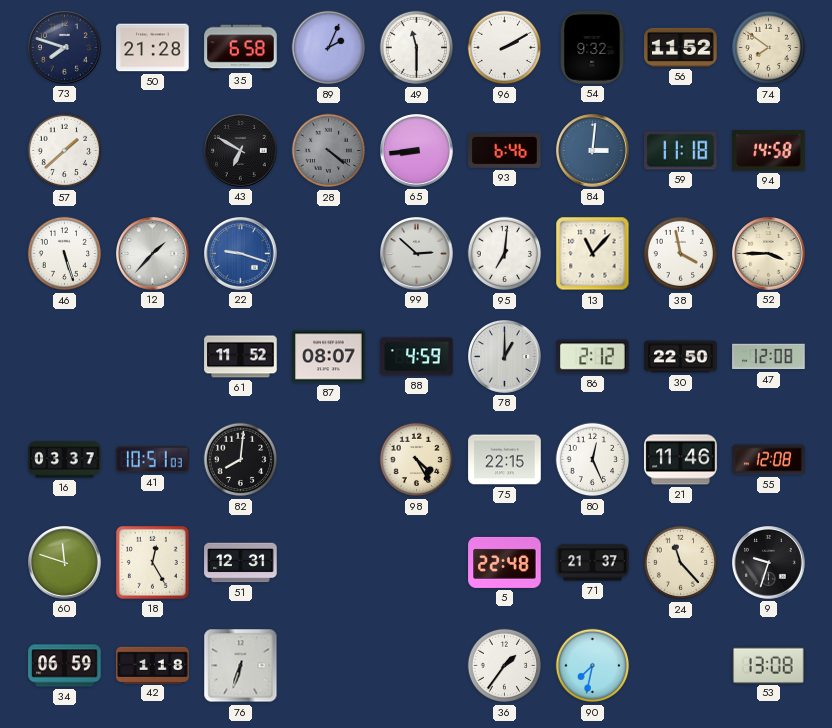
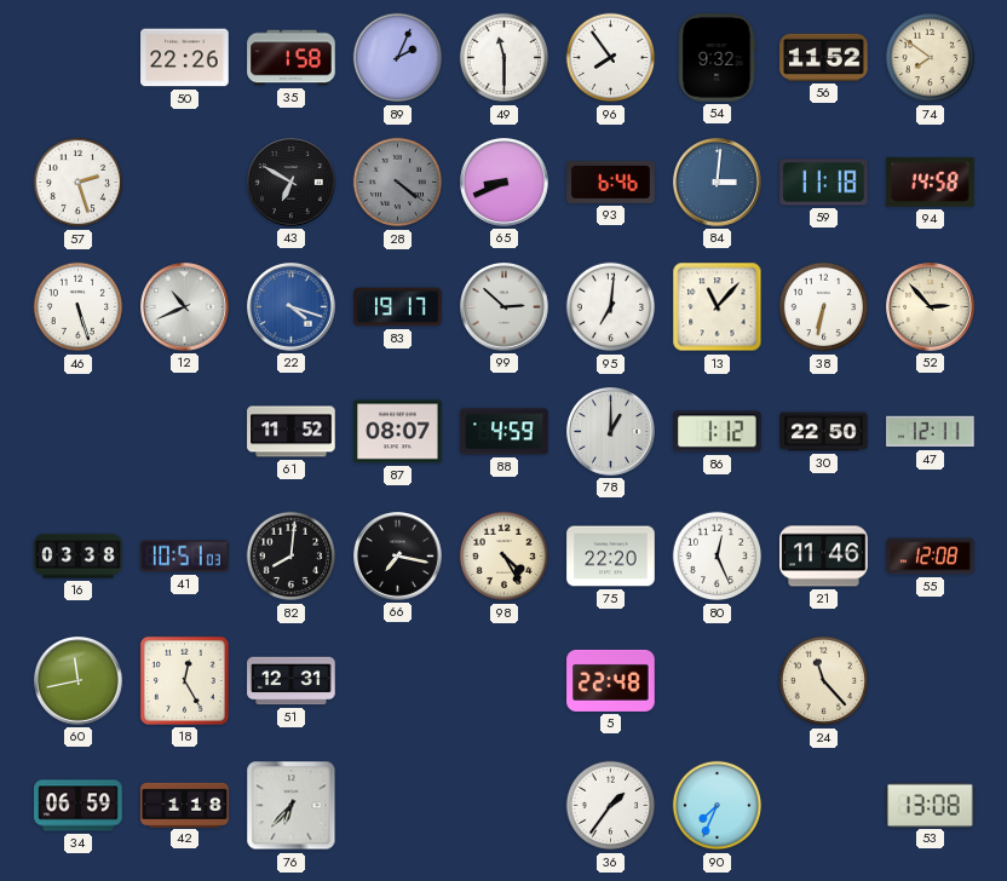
73: 7:48 -> none
50: 21:28 -> 22:26
35: 6:58 -> 1:58
96: 2:10 -> 7:54
57: 1:38 -> 2:27
65: 8:44 -> 8:41
12: 1:37 -> 10:41
22: 9:18 -> 4:18
83: none -> 19:17
38: 3:58 -> 6:32
52: 3:45 -> 2:53
86: 2:12 -> 1:12
47: 12:08 -> 12:11
16: 03:37 -> 03:38
66: none -> 7:17
75: 22:15 -> 22:20
60: 11:48 -> 11:43
71: 21:37 -> none
9: 9:33 -> none
76: 6:33 -> 6:37
90: 7:32 -> 7:34
